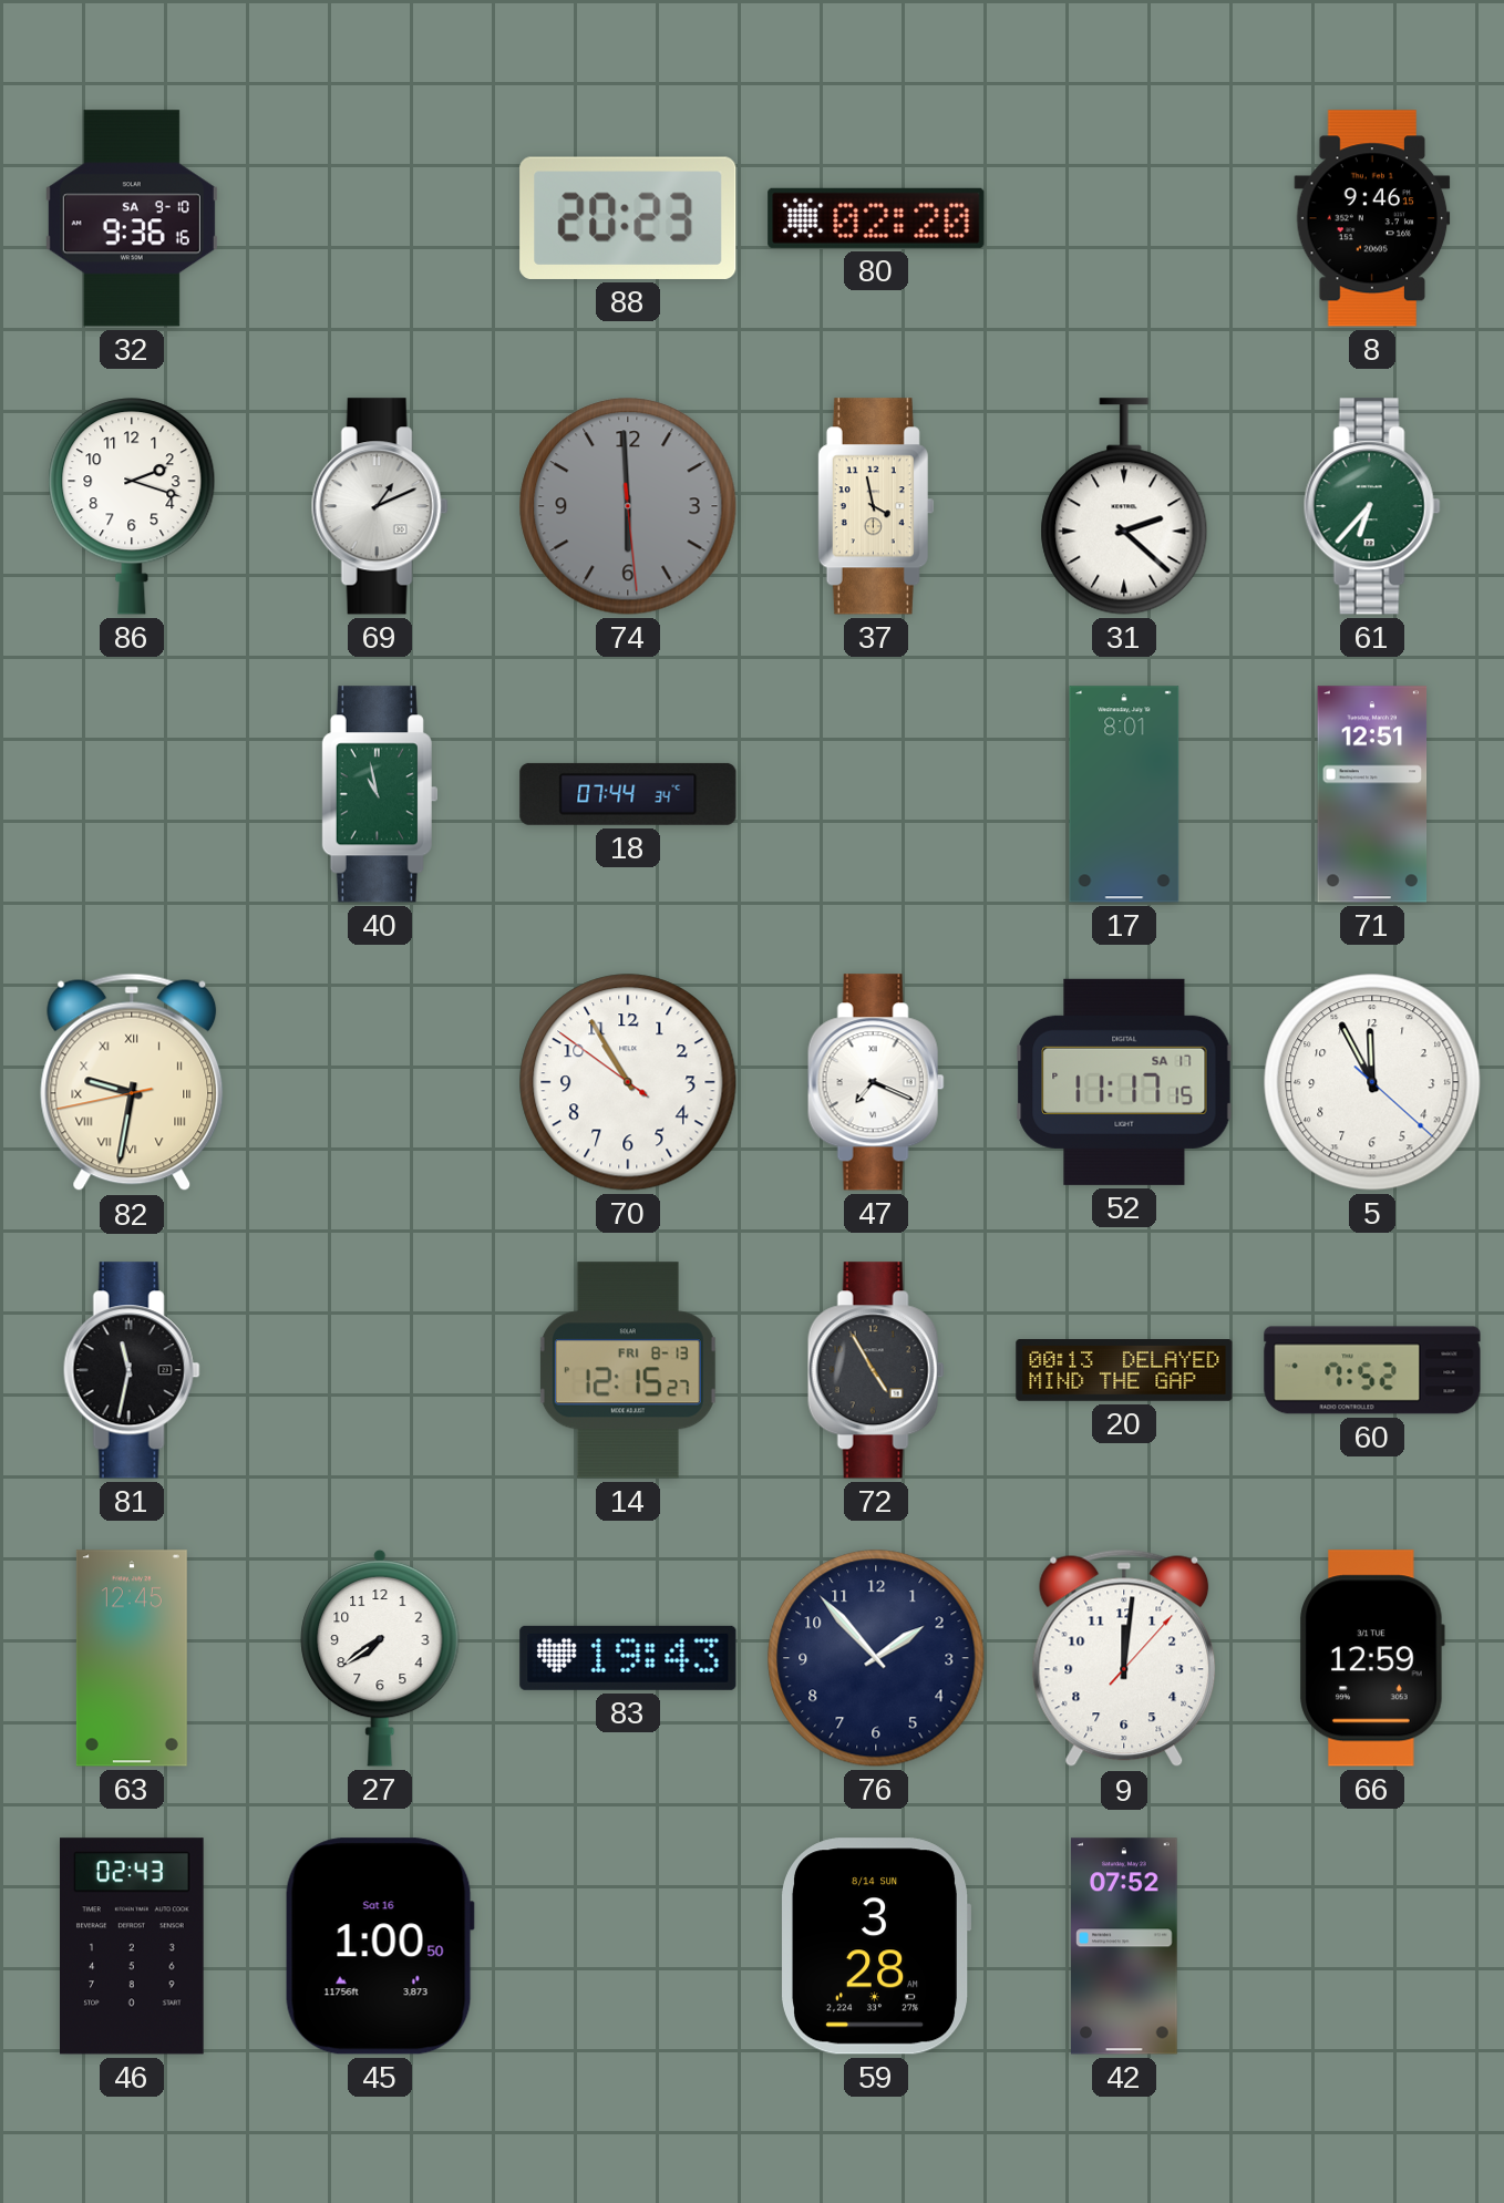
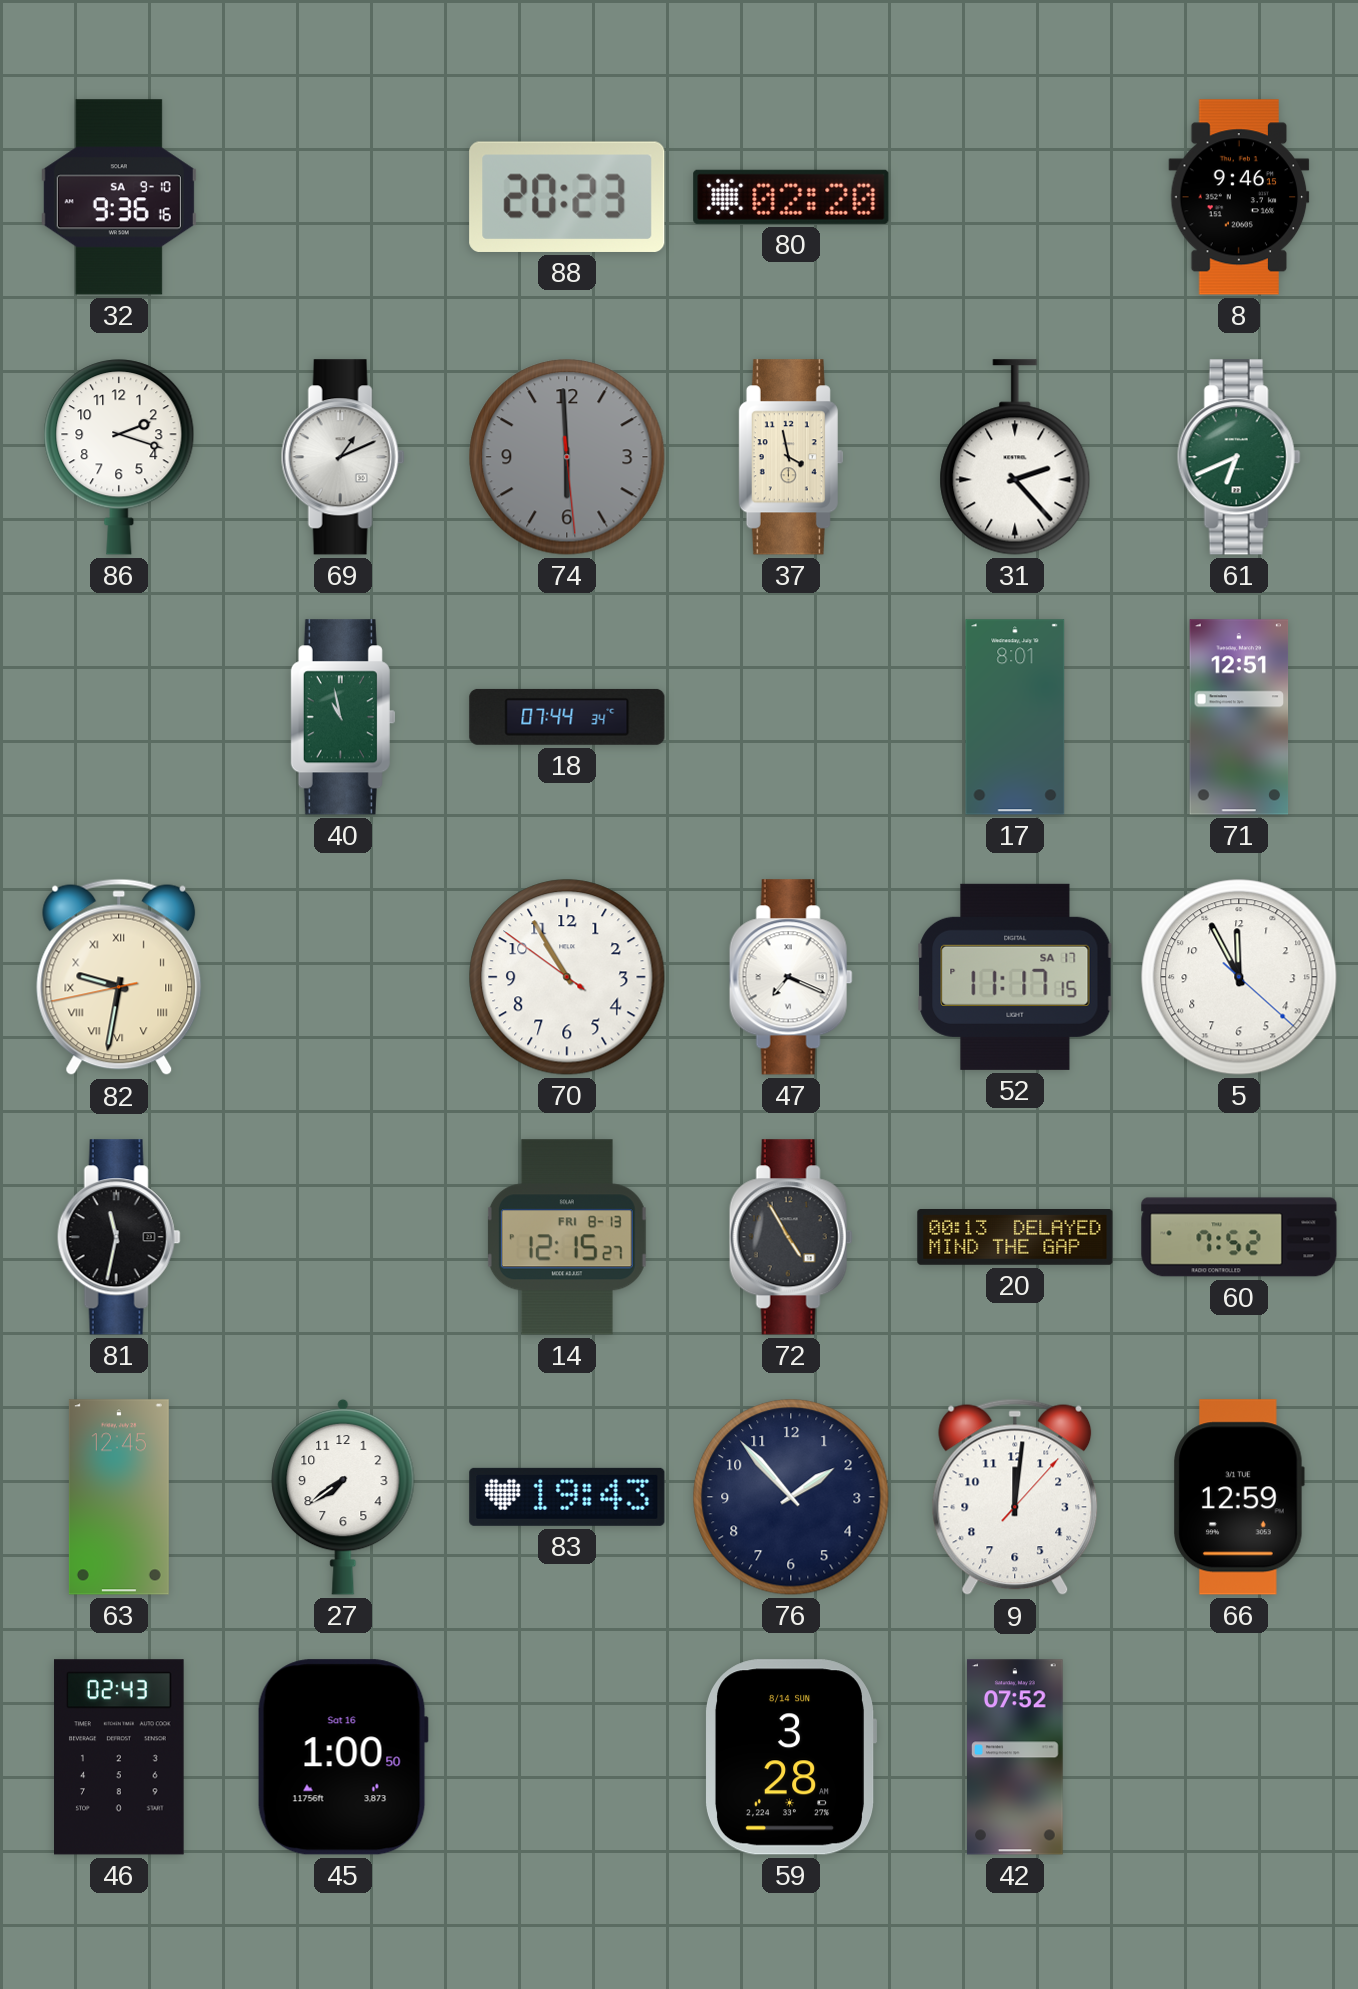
31: 2:22 -> 2:23
61: 6:37 -> 6:41
